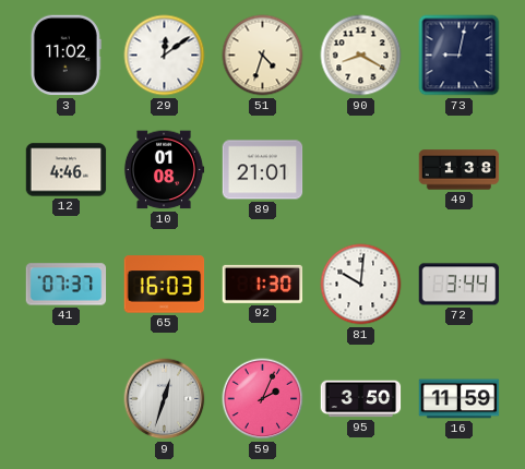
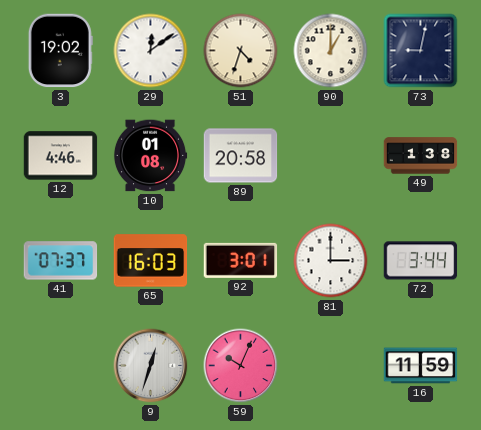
3: 11:02 -> 19:02
90: 8:20 -> 1:00
89: 21:01 -> 20:58
92: 1:30 -> 3:01
81: 10:01 -> 3:00
59: 2:04 -> 10:04
95: 3:50 -> none
